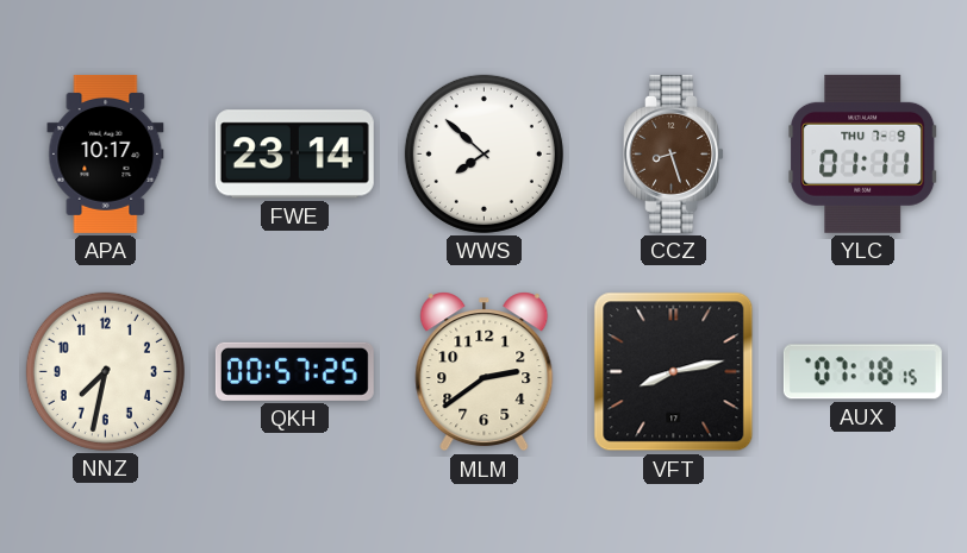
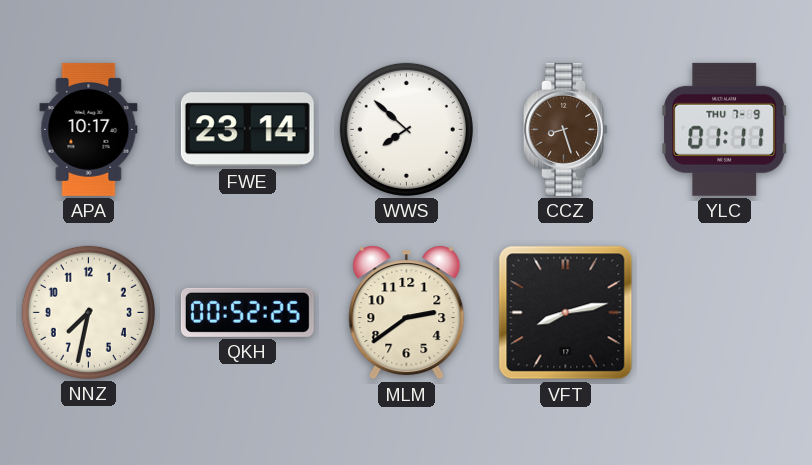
QKH: 00:57 -> 00:52
AUX: 07:18 -> none
